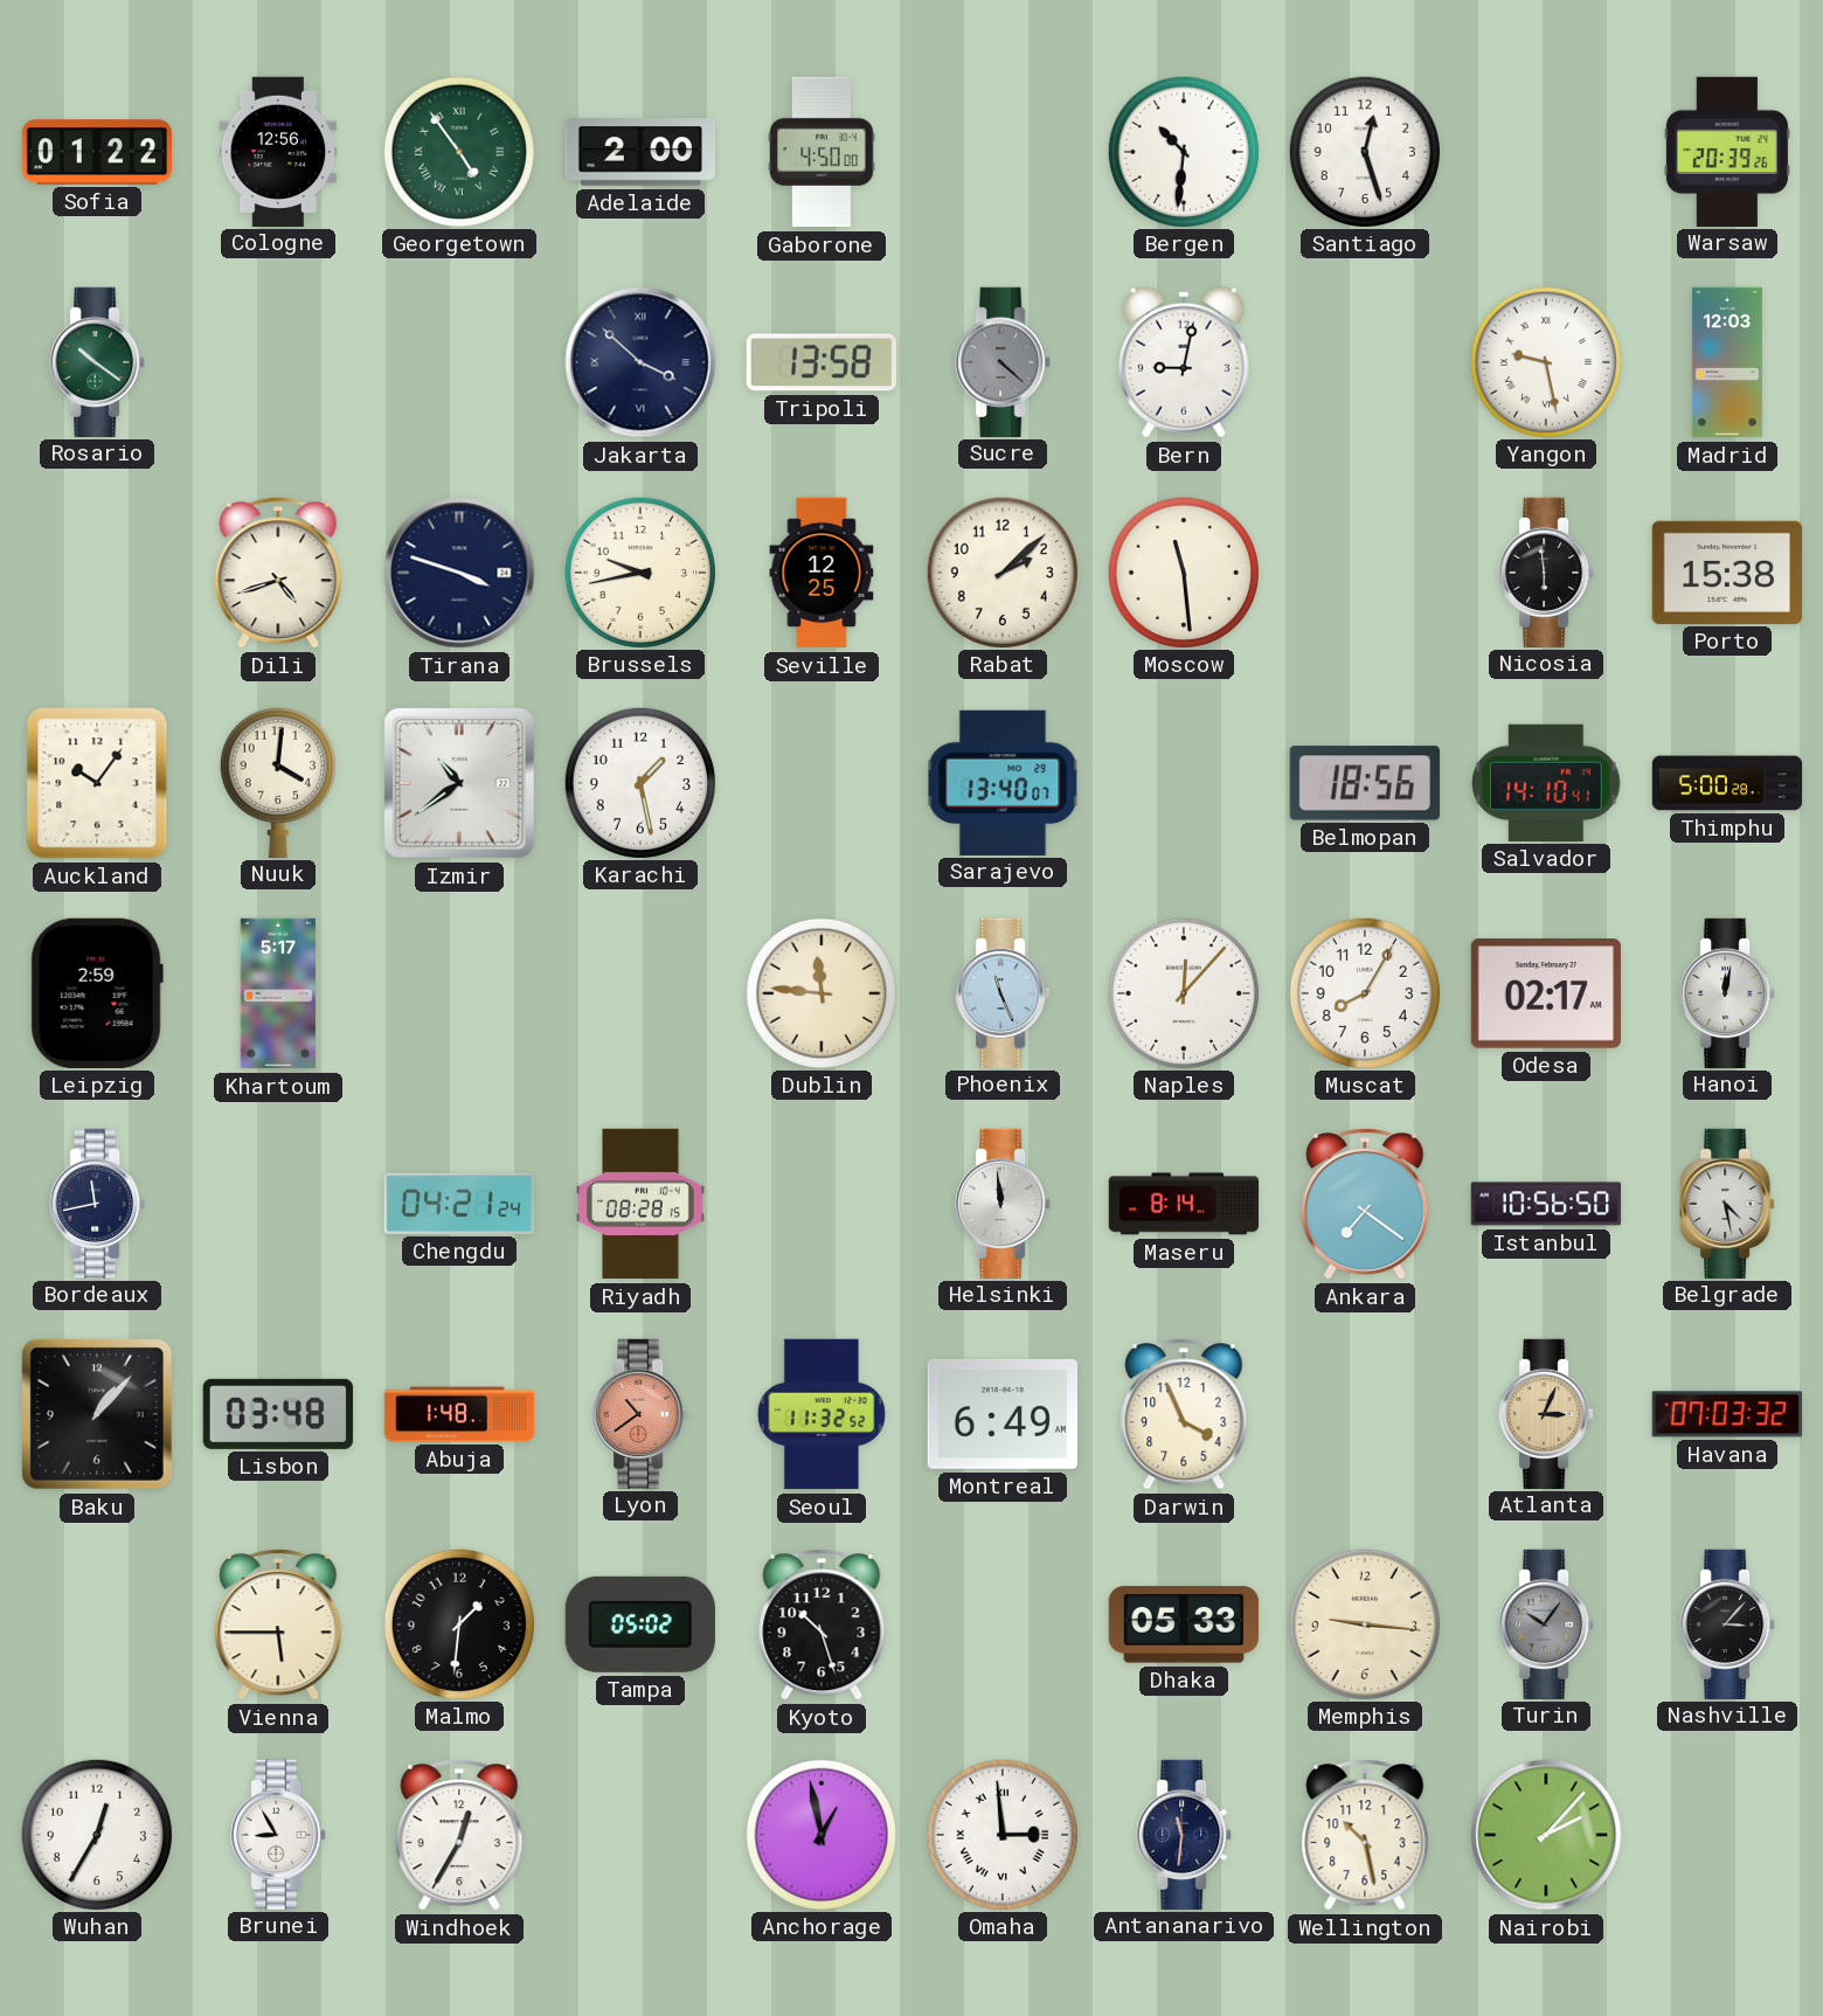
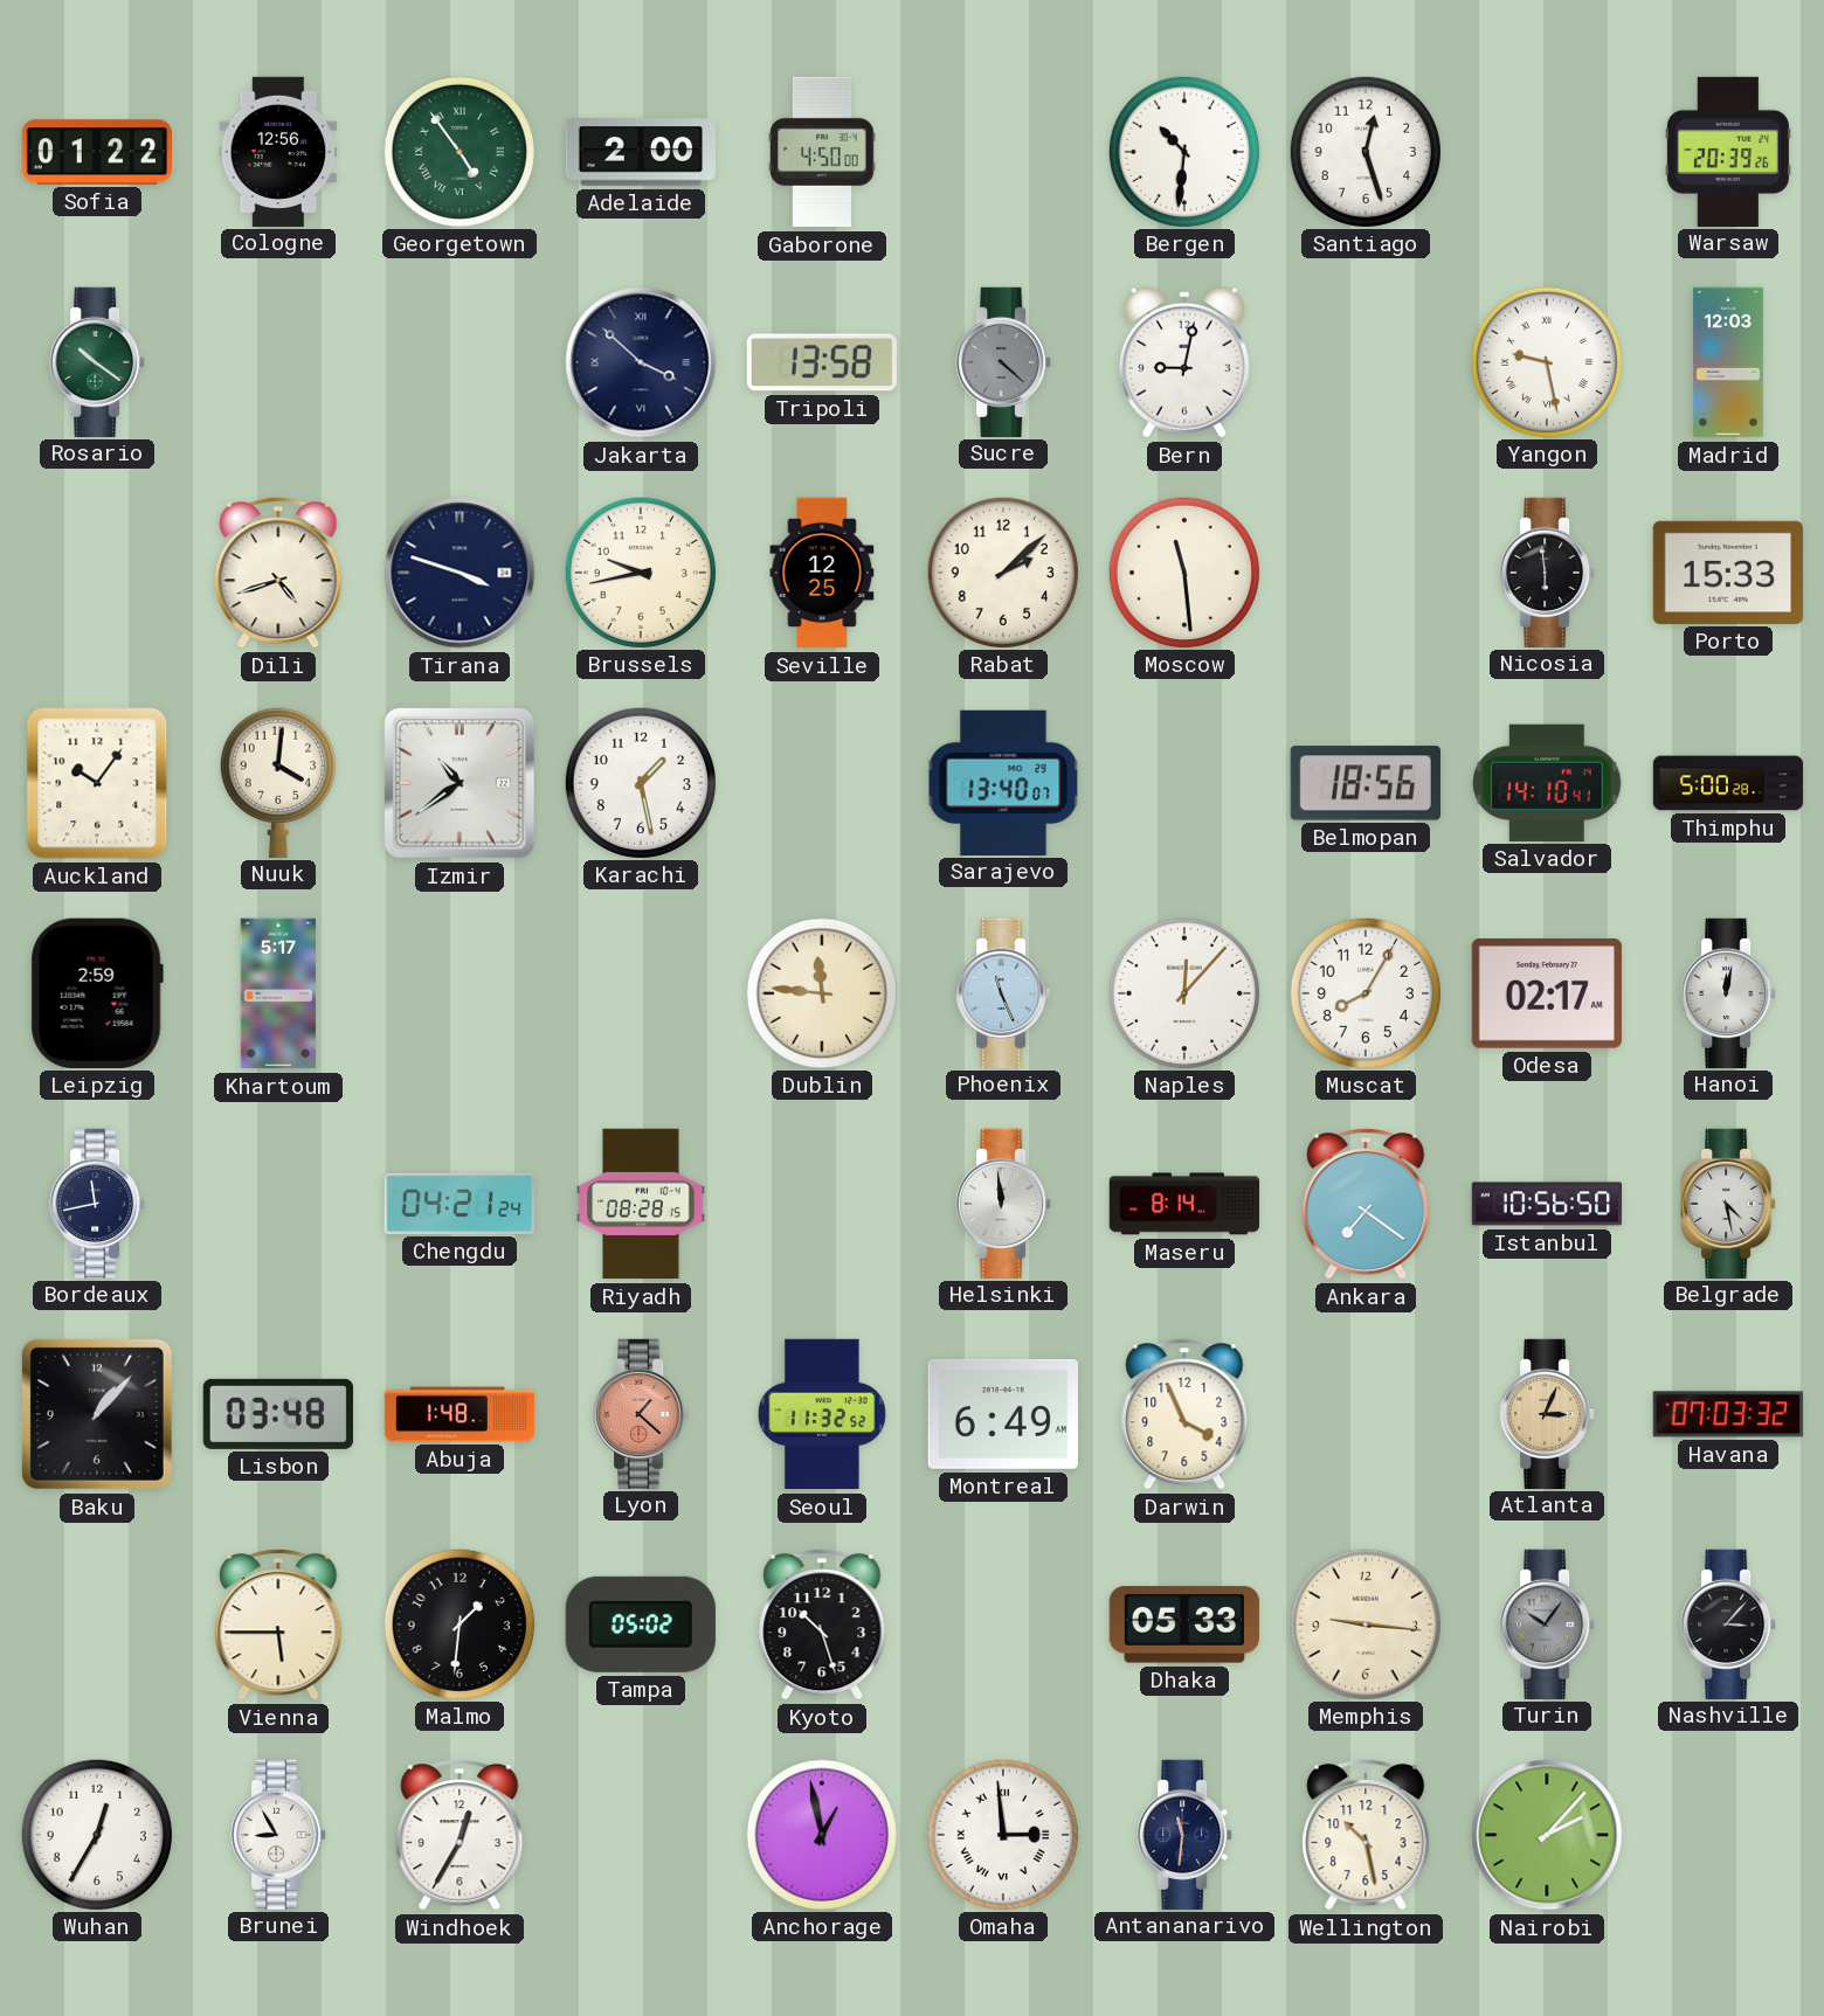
Porto: 15:38 -> 15:33
Lyon: 10:39 -> 1:22
